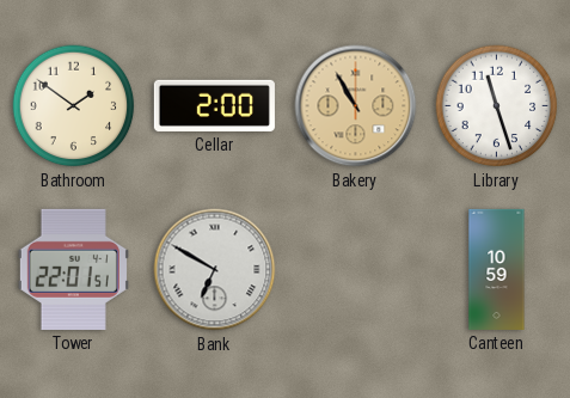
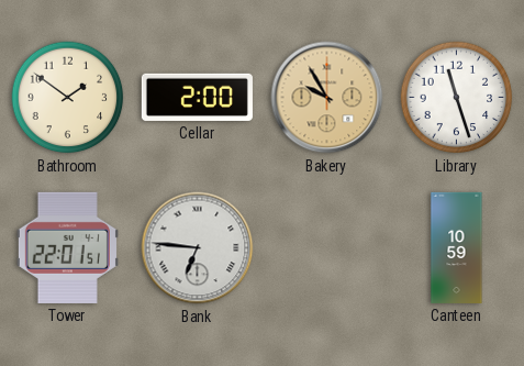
Bakery: 10:55 -> 9:55
Bank: 6:50 -> 6:46
